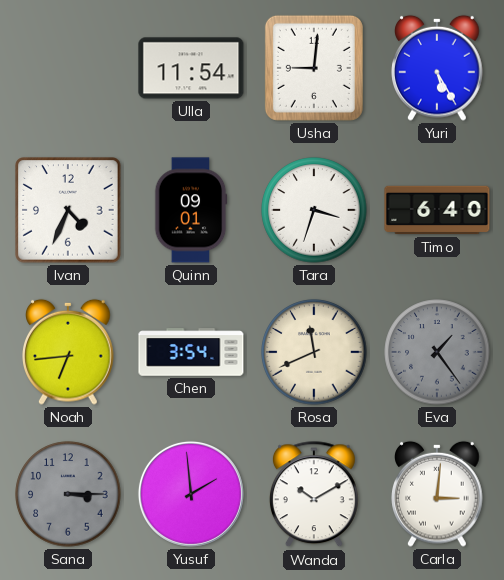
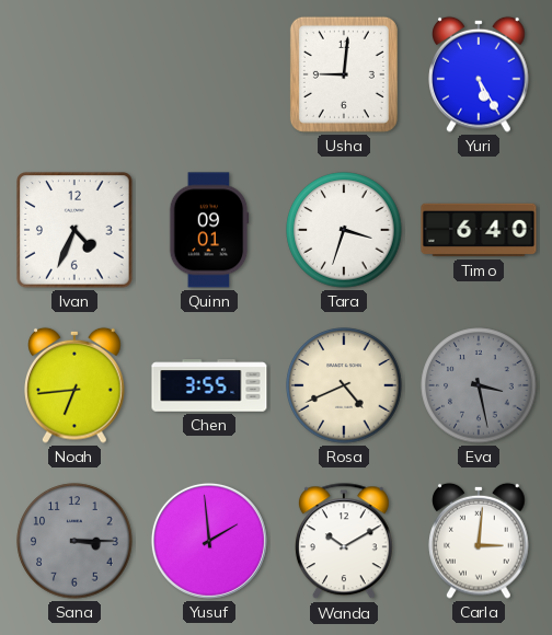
Ulla: 11:54 -> none
Chen: 3:54 -> 3:55
Rosa: 11:41 -> 4:41
Eva: 1:24 -> 3:28
